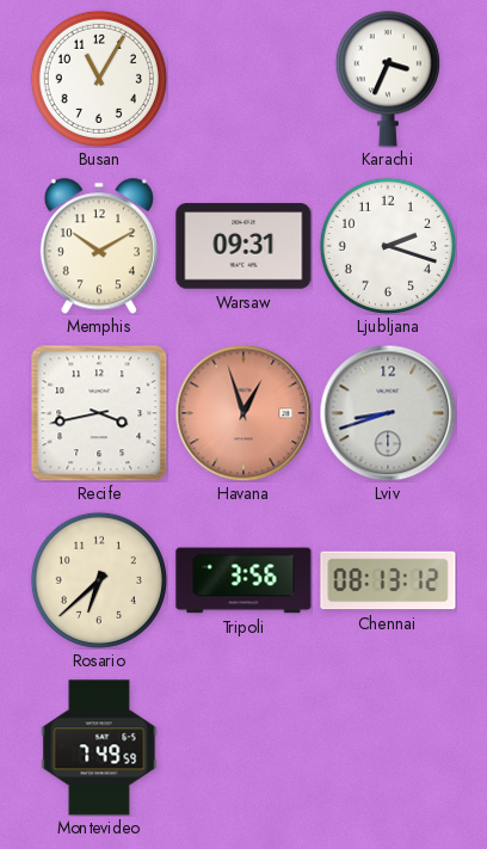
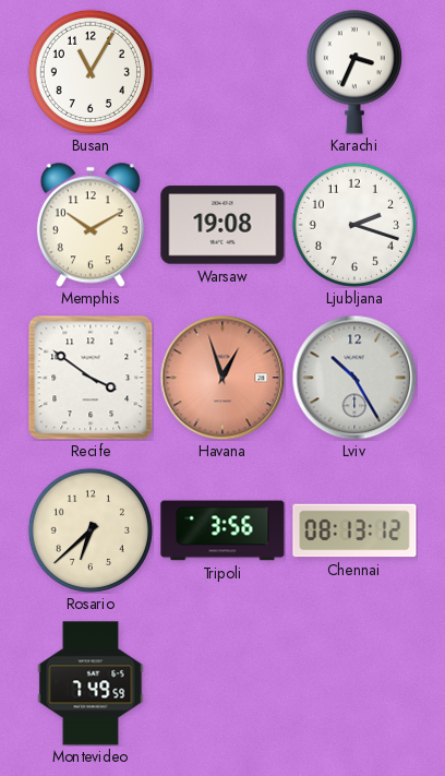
Warsaw: 09:31 -> 19:08
Recife: 3:43 -> 3:51
Lviv: 8:42 -> 10:25
